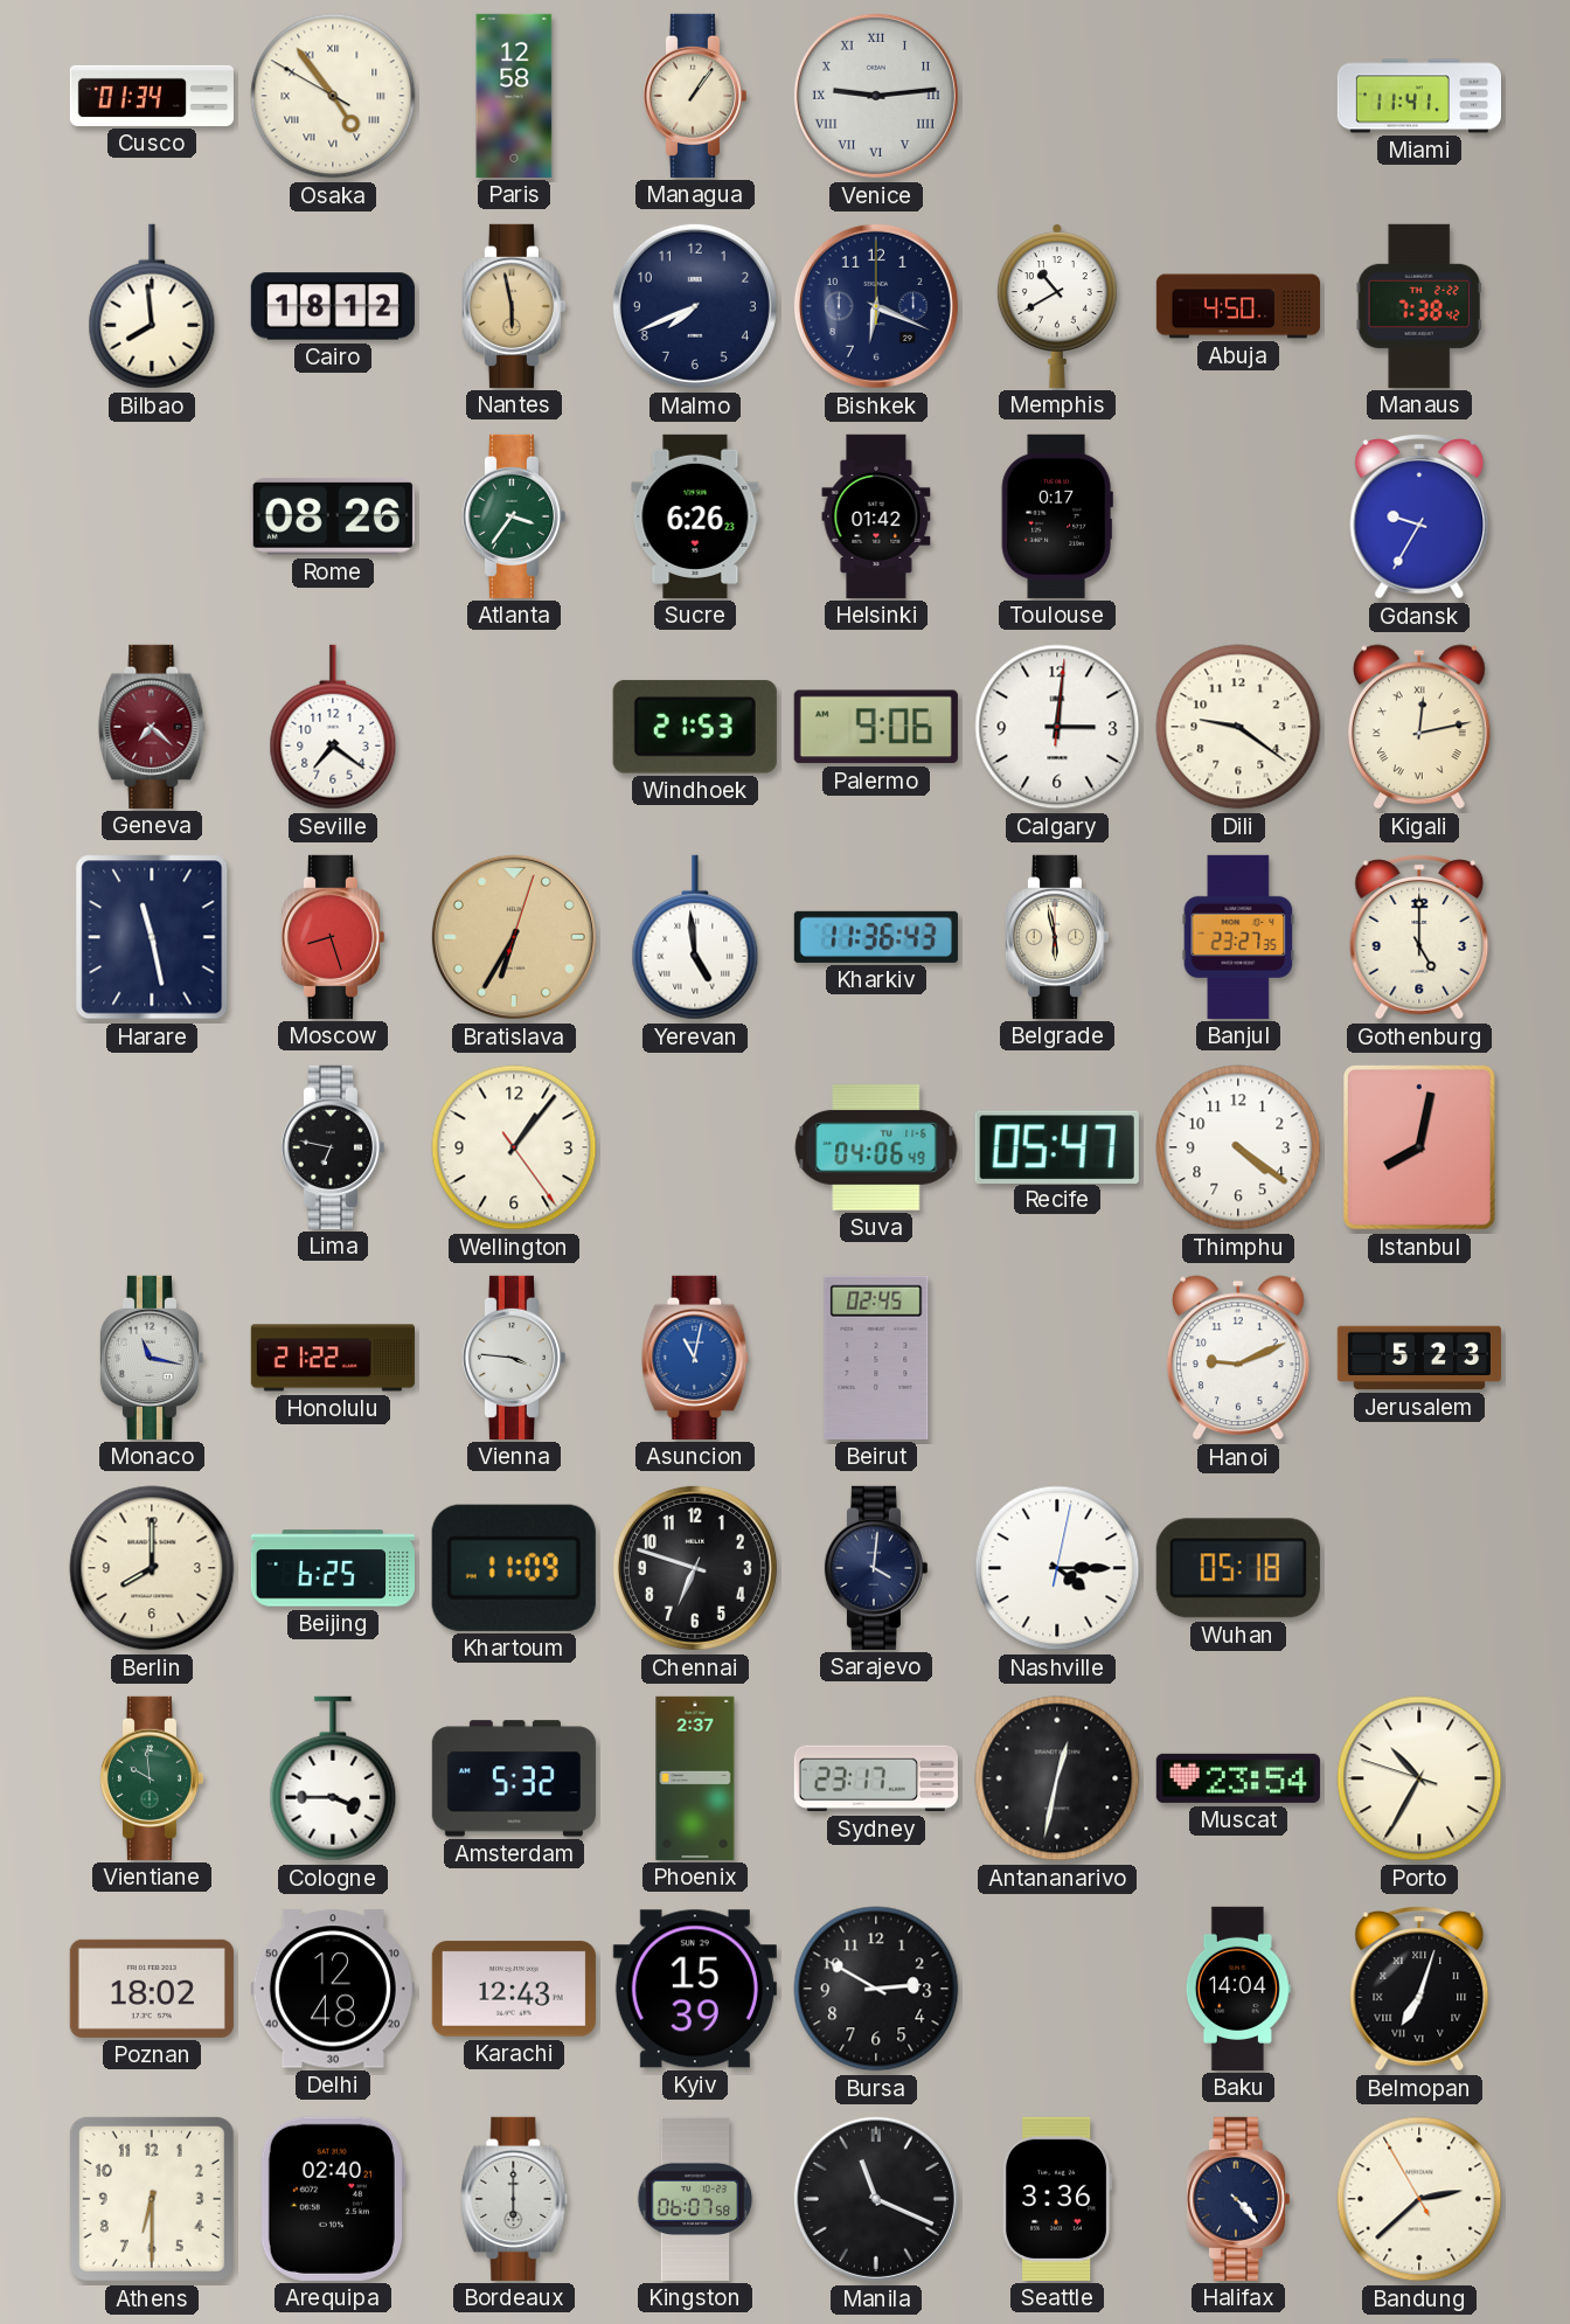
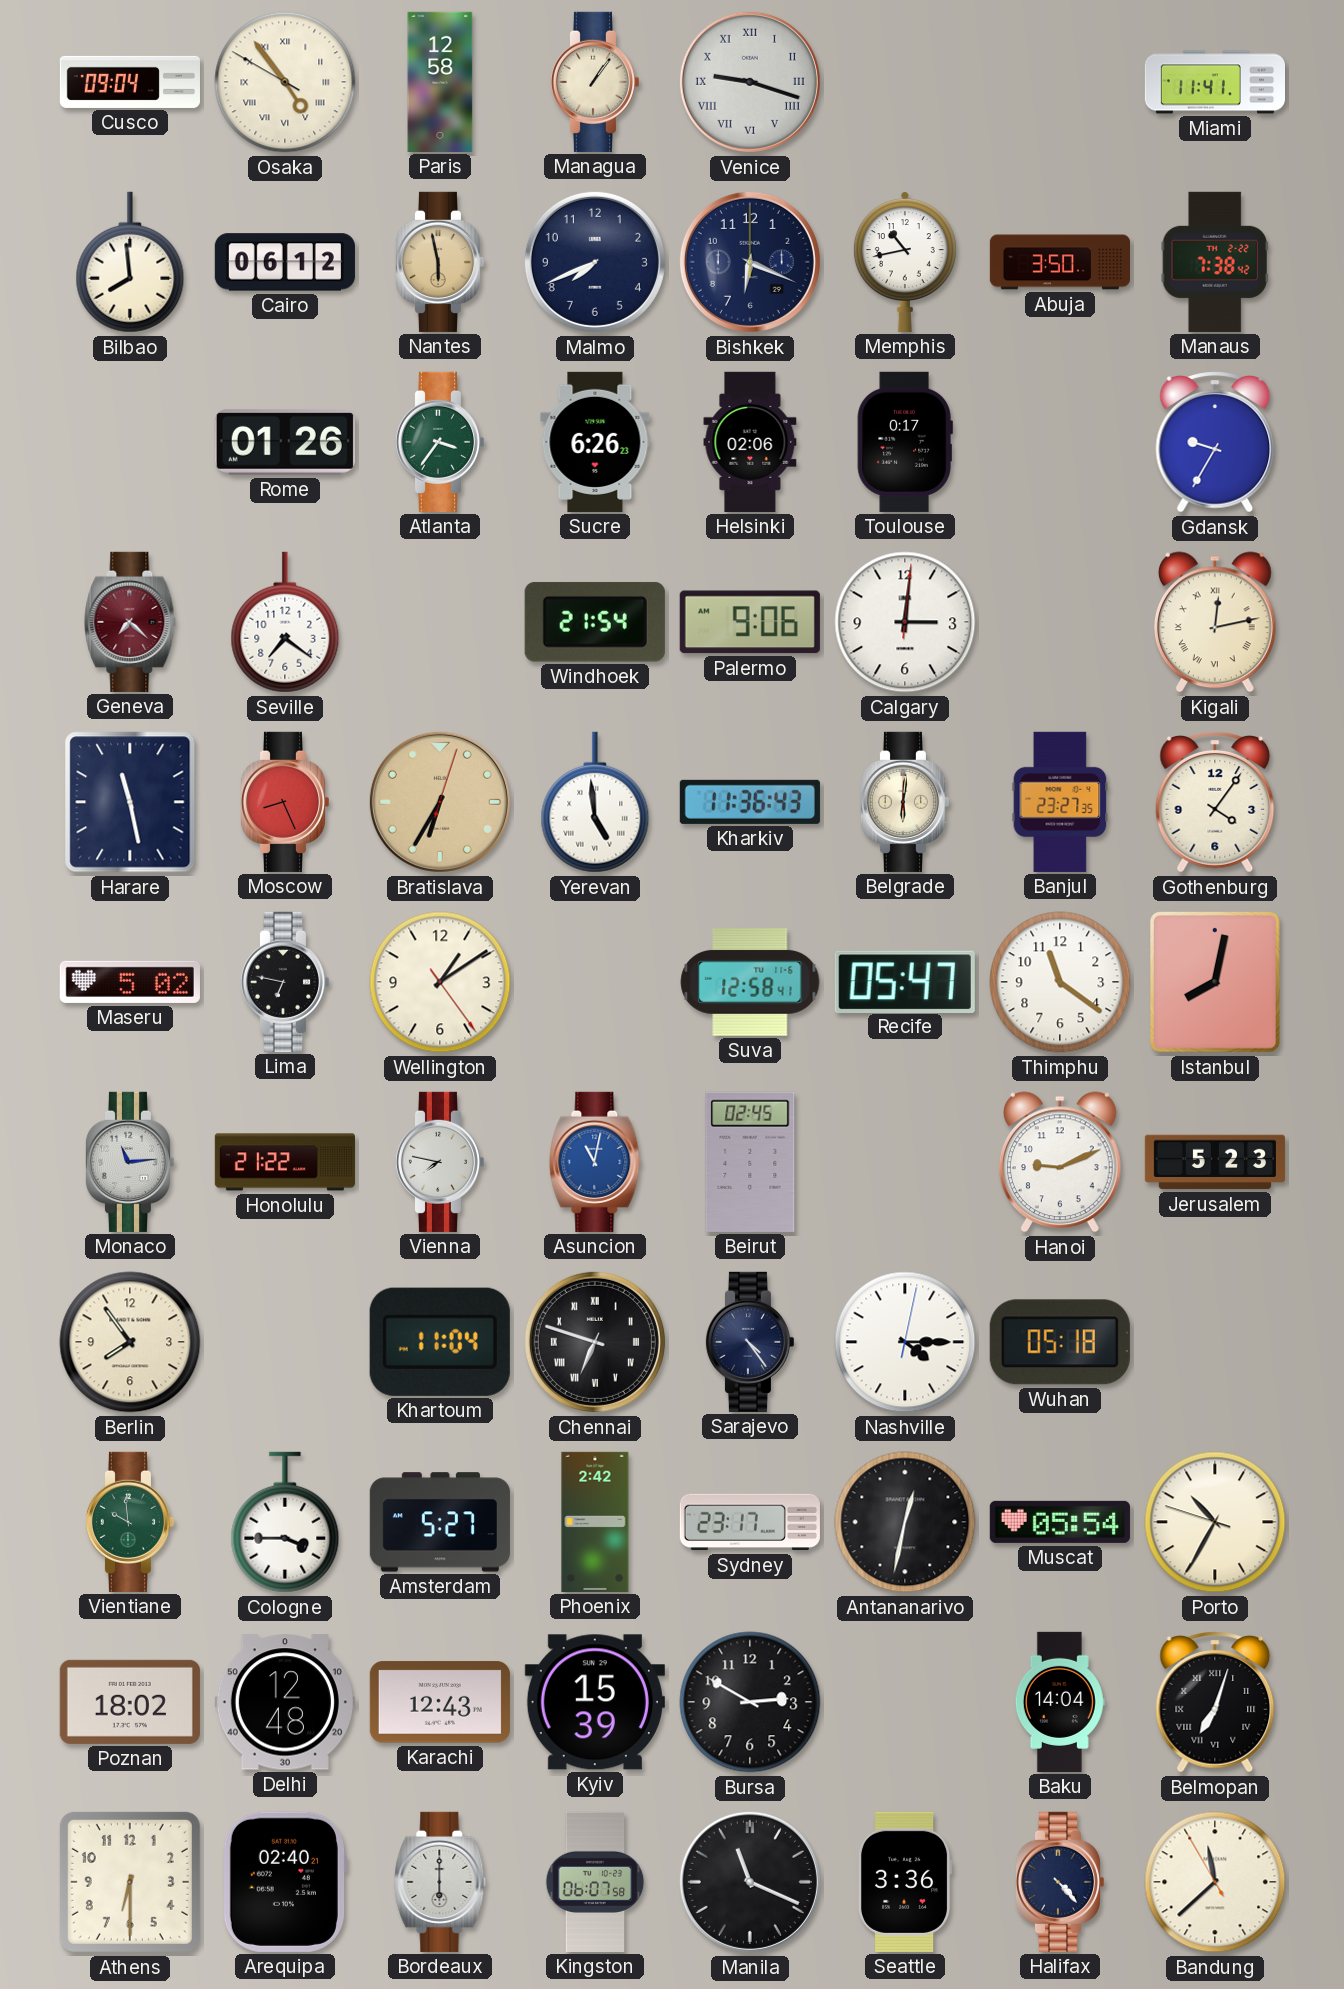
Cusco: 01:34 -> 09:04
Venice: 9:14 -> 9:18
Cairo: 18:12 -> 06:12
Memphis: 10:40 -> 10:43
Abuja: 4:50 -> 3:50
Rome: 08:26 -> 01:26
Helsinki: 01:42 -> 02:06
Windhoek: 21:53 -> 21:54
Dili: 9:21 -> none
Moscow: 8:27 -> 8:26
Belgrade: 5:58 -> 6:01
Gothenburg: 5:00 -> 4:06
Maseru: none -> 5:02
Wellington: 1:06 -> 1:09
Suva: 04:06 -> 12:58
Thimphu: 4:21 -> 11:21
Monaco: 11:17 -> 11:14
Vienna: 3:46 -> 7:47
Berlin: 8:00 -> 7:54
Beijing: 6:25 -> none
Khartoum: 11:09 -> 11:04
Chennai numerals: Arabic -> Roman
Sarajevo: 4:01 -> 4:24
Amsterdam: 5:32 -> 5:27
Phoenix: 2:37 -> 2:42
Muscat: 23:54 -> 05:54
Bandung: 2:37 -> 11:37
